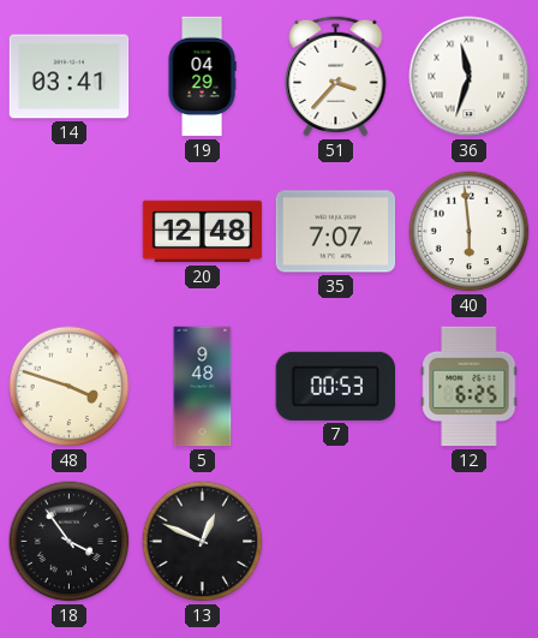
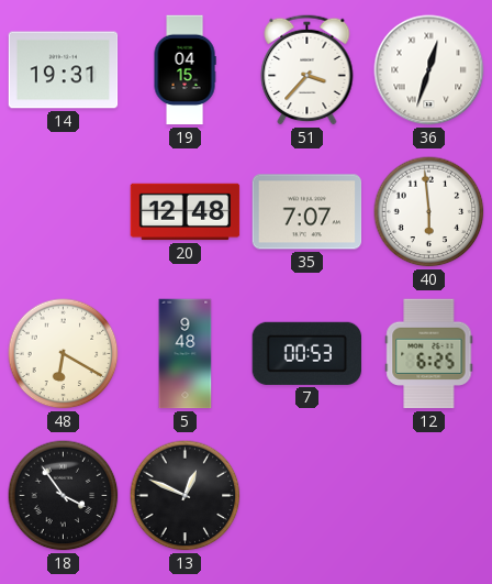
14: 03:41 -> 19:31
19: 04:29 -> 04:15
36: 11:33 -> 12:33
48: 3:48 -> 6:20
